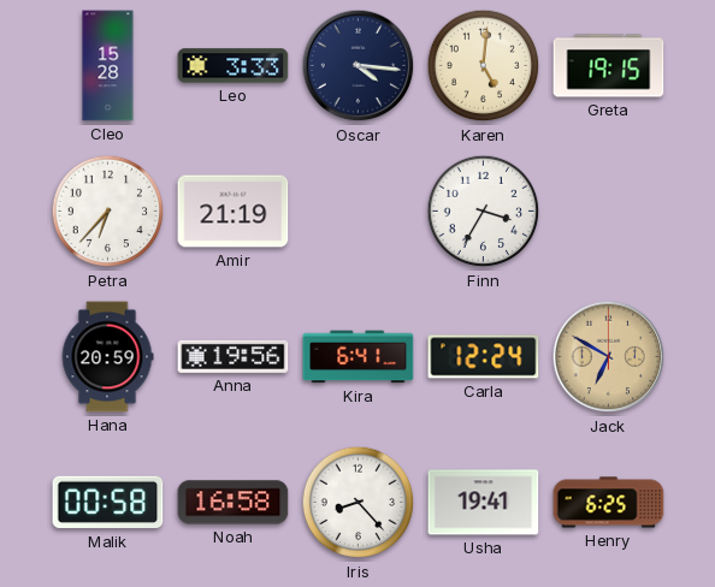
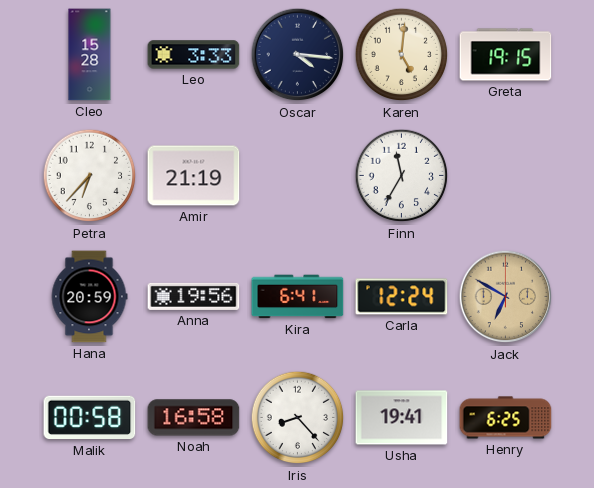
Finn: 3:35 -> 11:35
